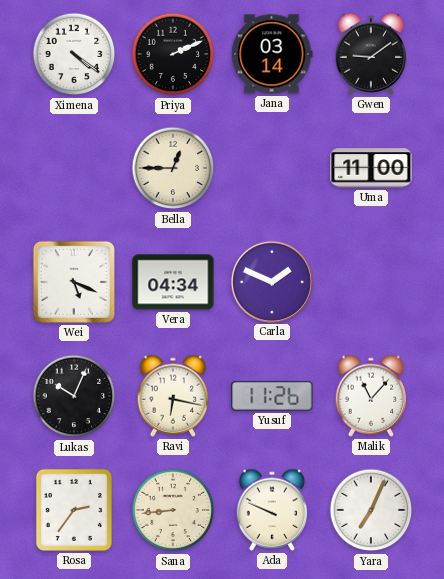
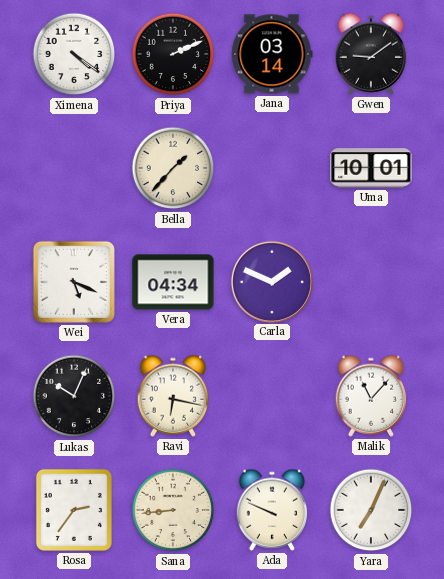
Bella: 12:45 -> 1:37
Uma: 11:00 -> 10:01
Yusuf: 11:26 -> none
